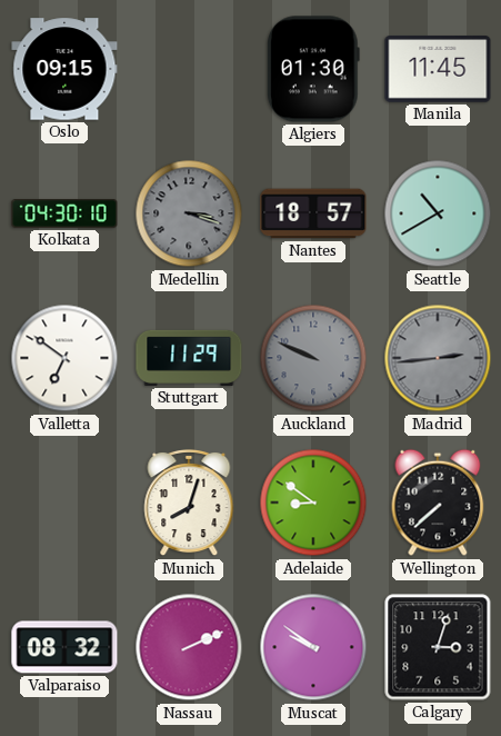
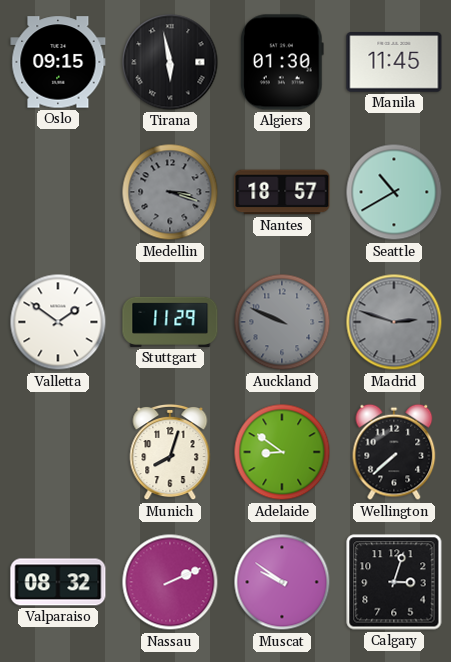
Tirana: none -> 5:58
Kolkata: 04:30 -> none
Valletta: 6:51 -> 1:51
Madrid: 2:44 -> 2:48
